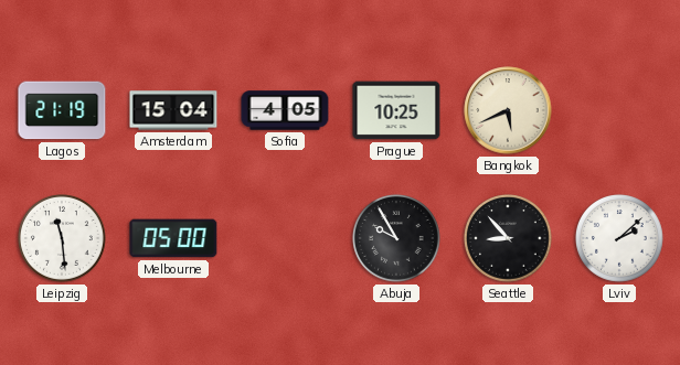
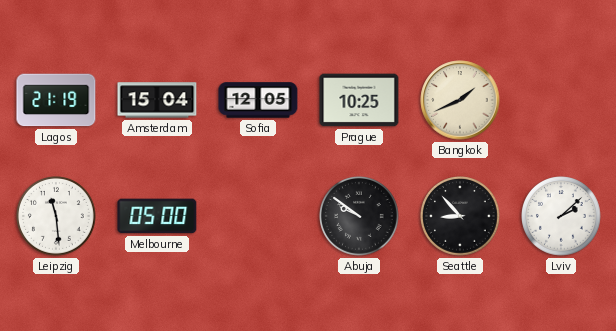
Sofia: 4:05 -> 12:05
Bangkok: 5:41 -> 1:41
Abuja: 9:55 -> 9:51
